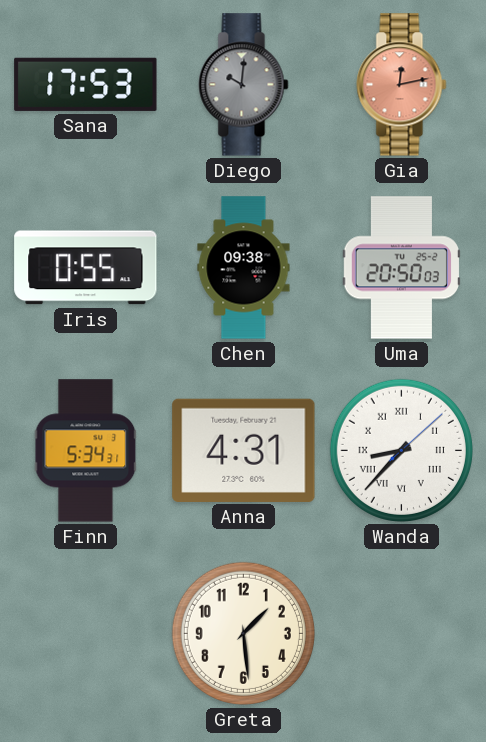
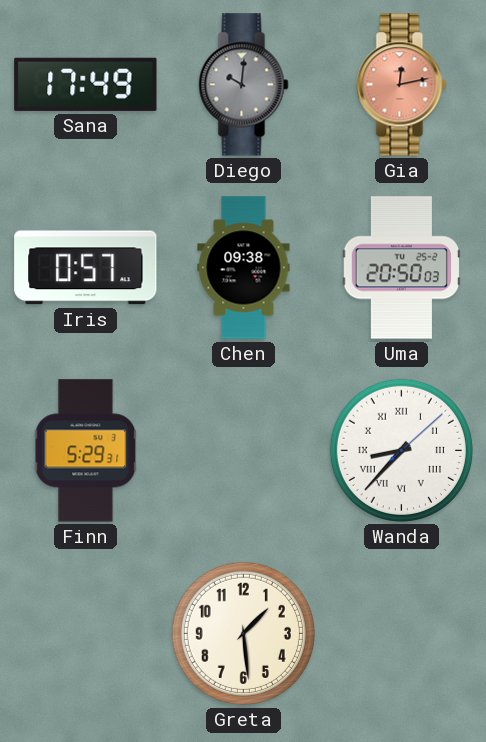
Sana: 17:53 -> 17:49
Iris: 0:55 -> 0:57
Finn: 5:34 -> 5:29
Anna: 4:31 -> none
